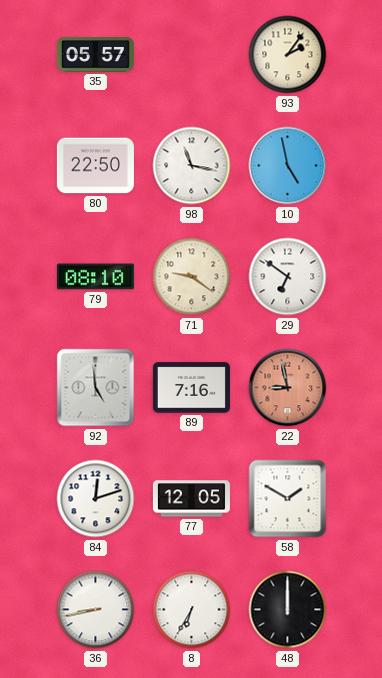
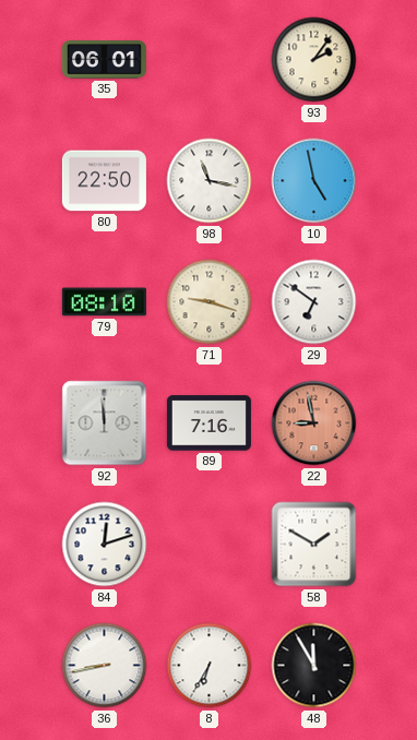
35: 05:57 -> 06:01
71: 9:21 -> 9:18
92: 4:59 -> 11:59
77: 12:05 -> none
48: 12:00 -> 11:55
